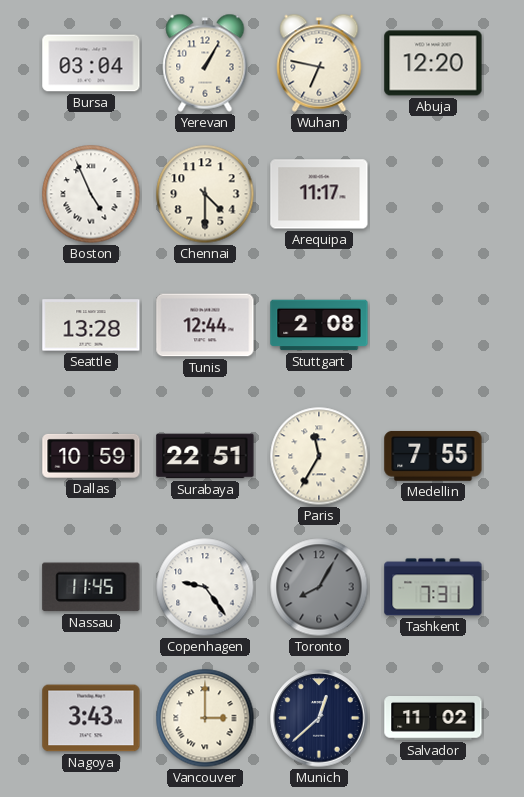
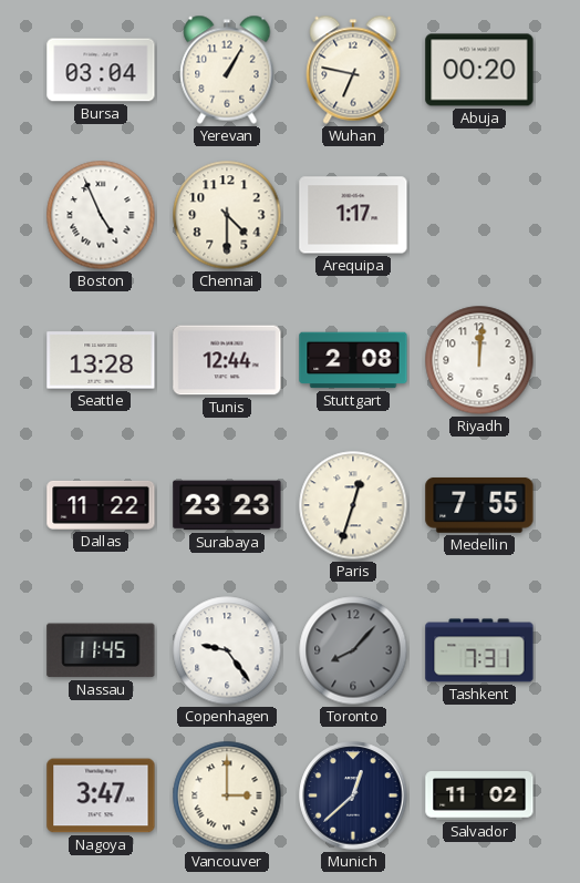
Abuja: 12:20 -> 00:20
Arequipa: 11:17 -> 1:17
Riyadh: none -> 12:01
Dallas: 10:59 -> 11:22
Surabaya: 22:51 -> 23:23
Paris: 11:35 -> 12:33
Toronto: 8:05 -> 8:07
Nagoya: 3:43 -> 3:47
